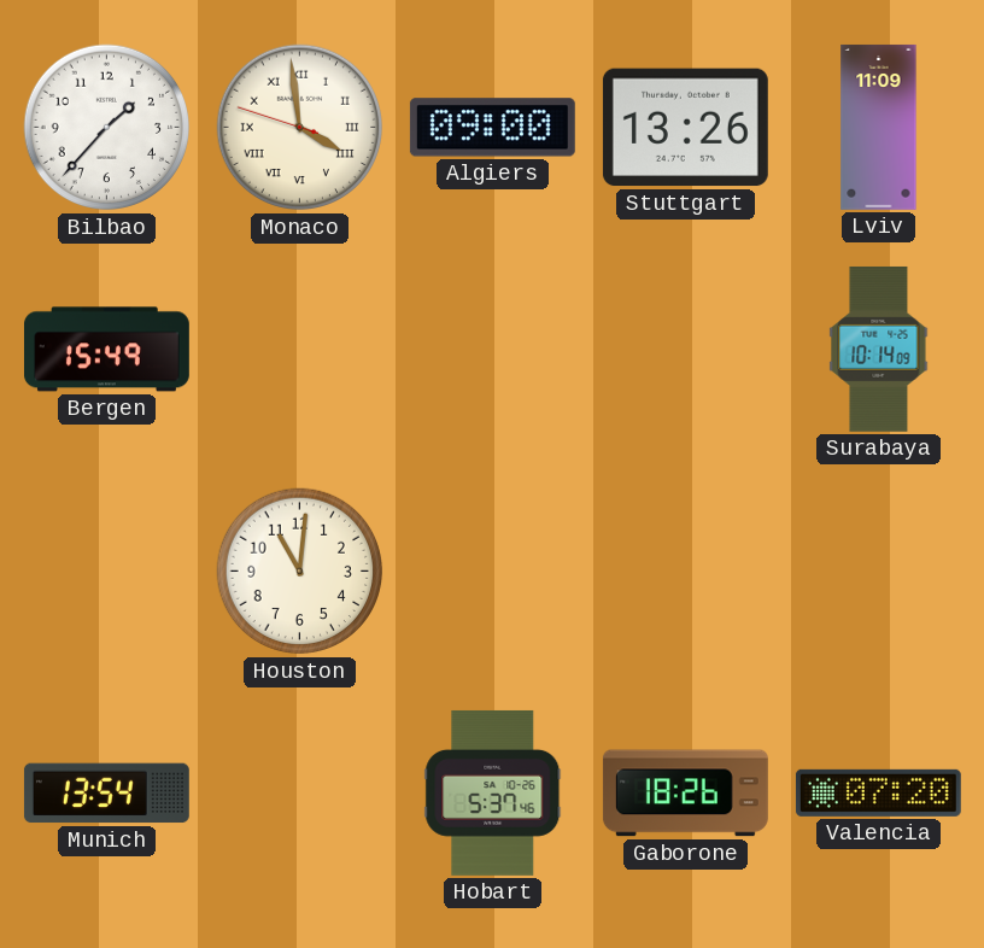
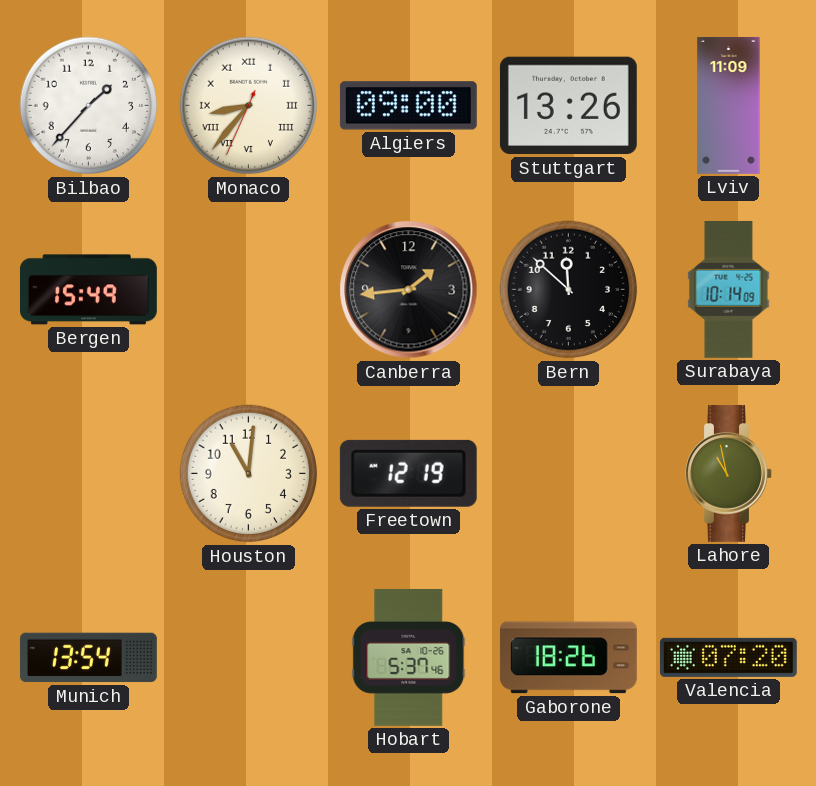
Monaco: 3:58 -> 8:36
Canberra: none -> 1:44
Bern: none -> 11:52
Freetown: none -> 12:19
Lahore: none -> 10:58
